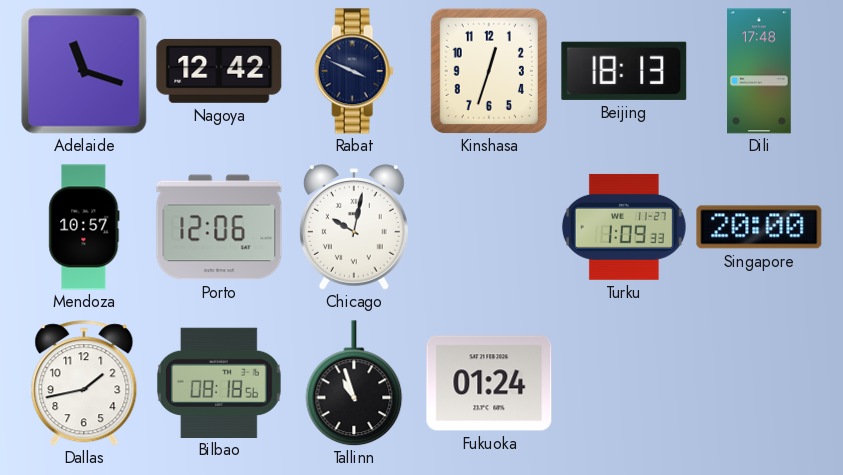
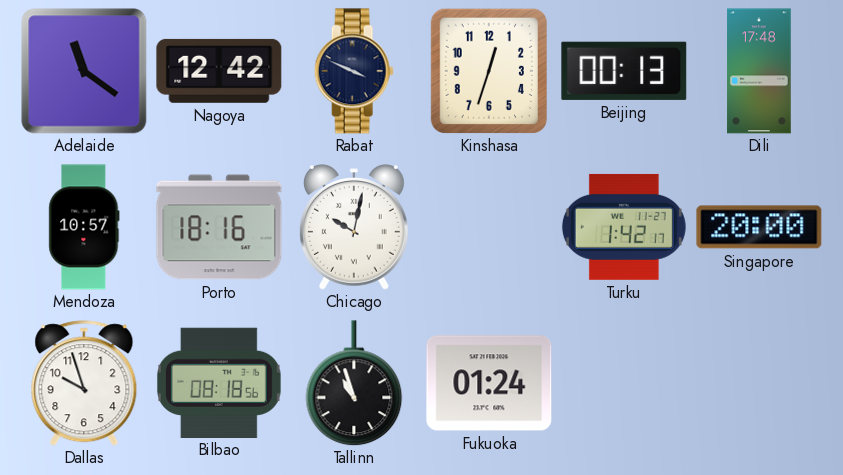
Adelaide: 11:18 -> 11:21
Beijing: 18:13 -> 00:13
Porto: 12:06 -> 18:16
Turku: 1:09 -> 1:42
Dallas: 1:43 -> 9:57
